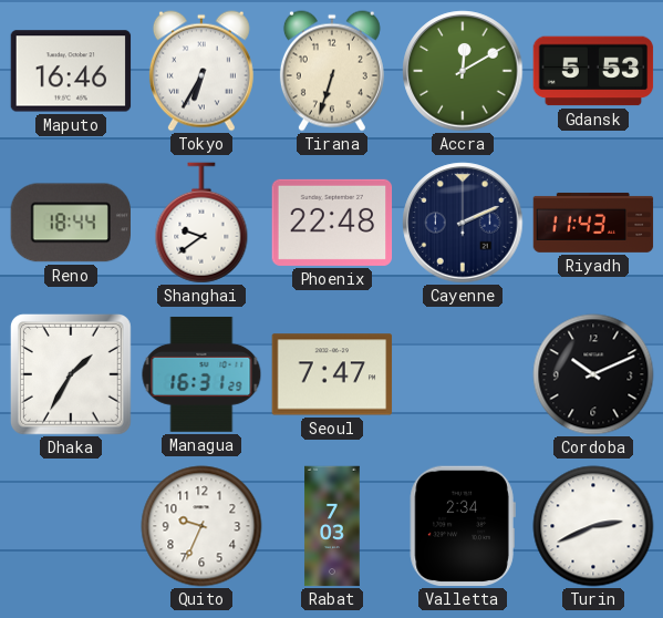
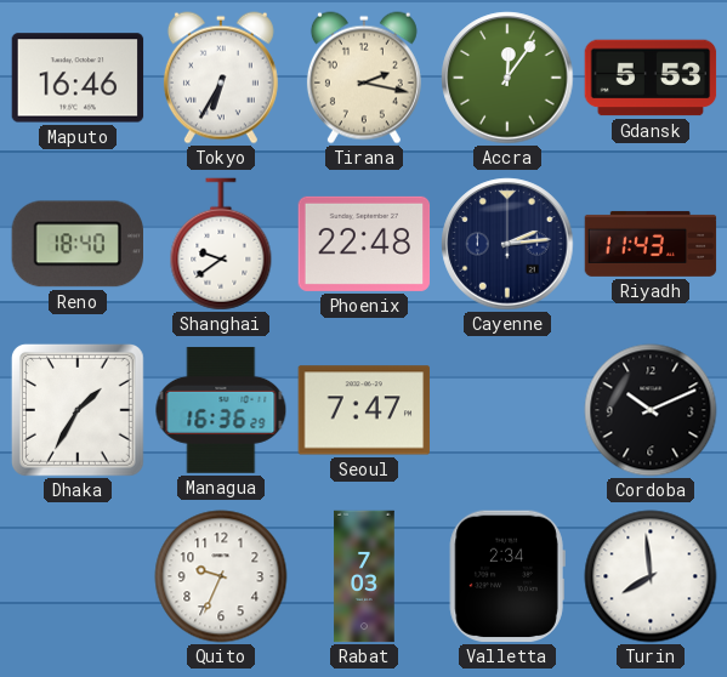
Tirana: 6:33 -> 2:17
Accra: 12:10 -> 12:06
Reno: 18:44 -> 18:40
Cayenne: 2:11 -> 2:14
Managua: 16:31 -> 16:36
Turin: 2:41 -> 7:59
